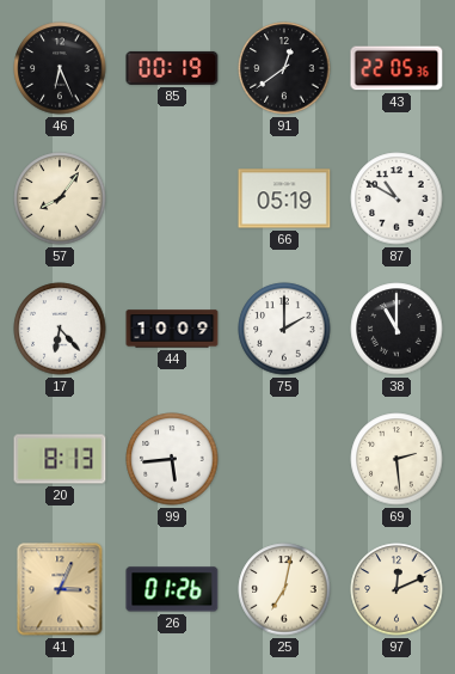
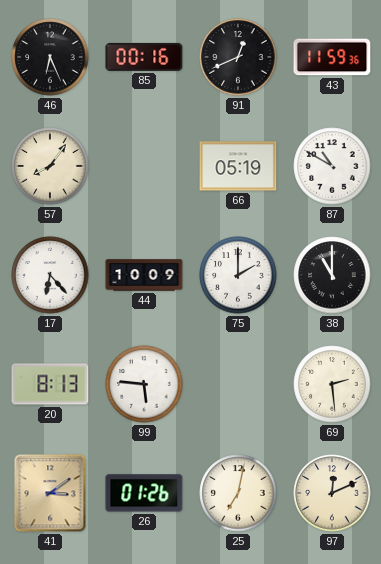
85: 00:19 -> 00:16
91: 12:39 -> 12:41
43: 22:05 -> 11:59
99: 5:44 -> 5:46
41: 3:04 -> 3:09
